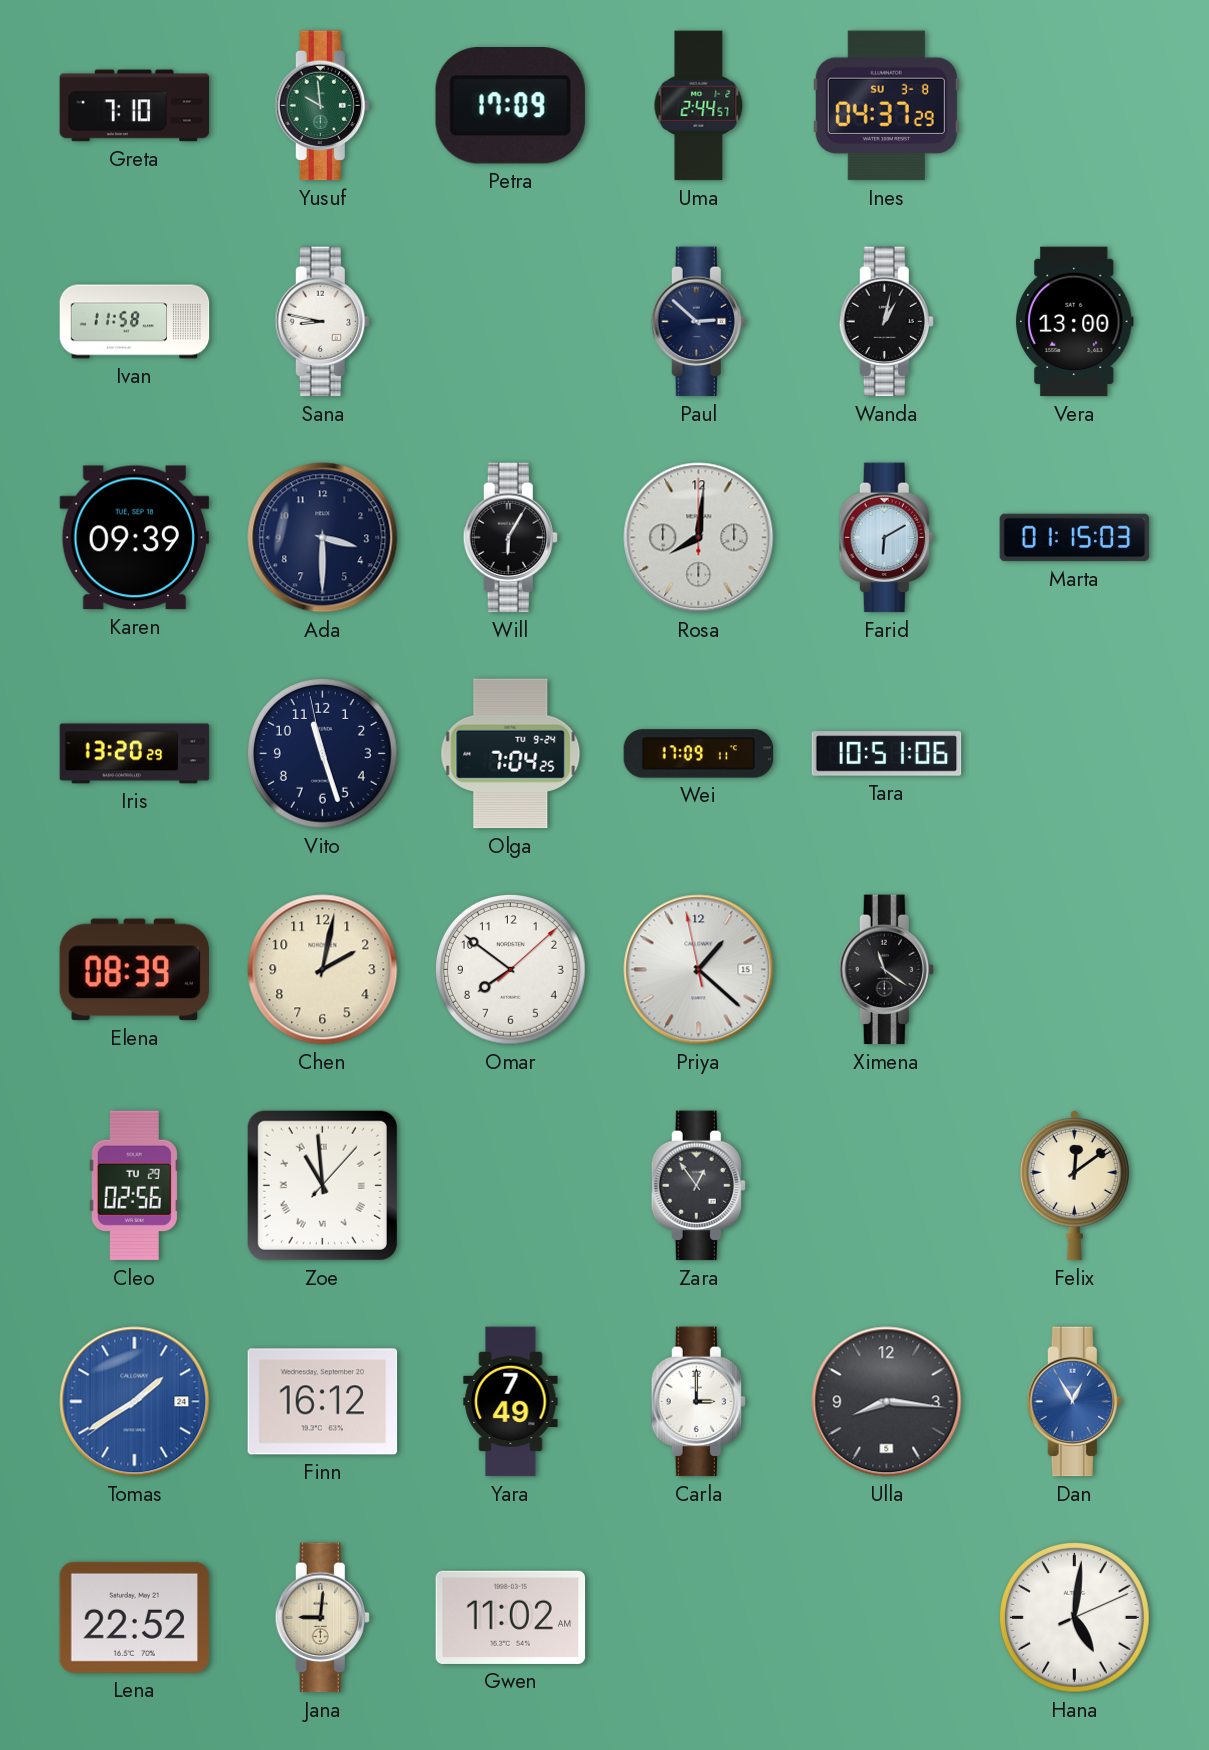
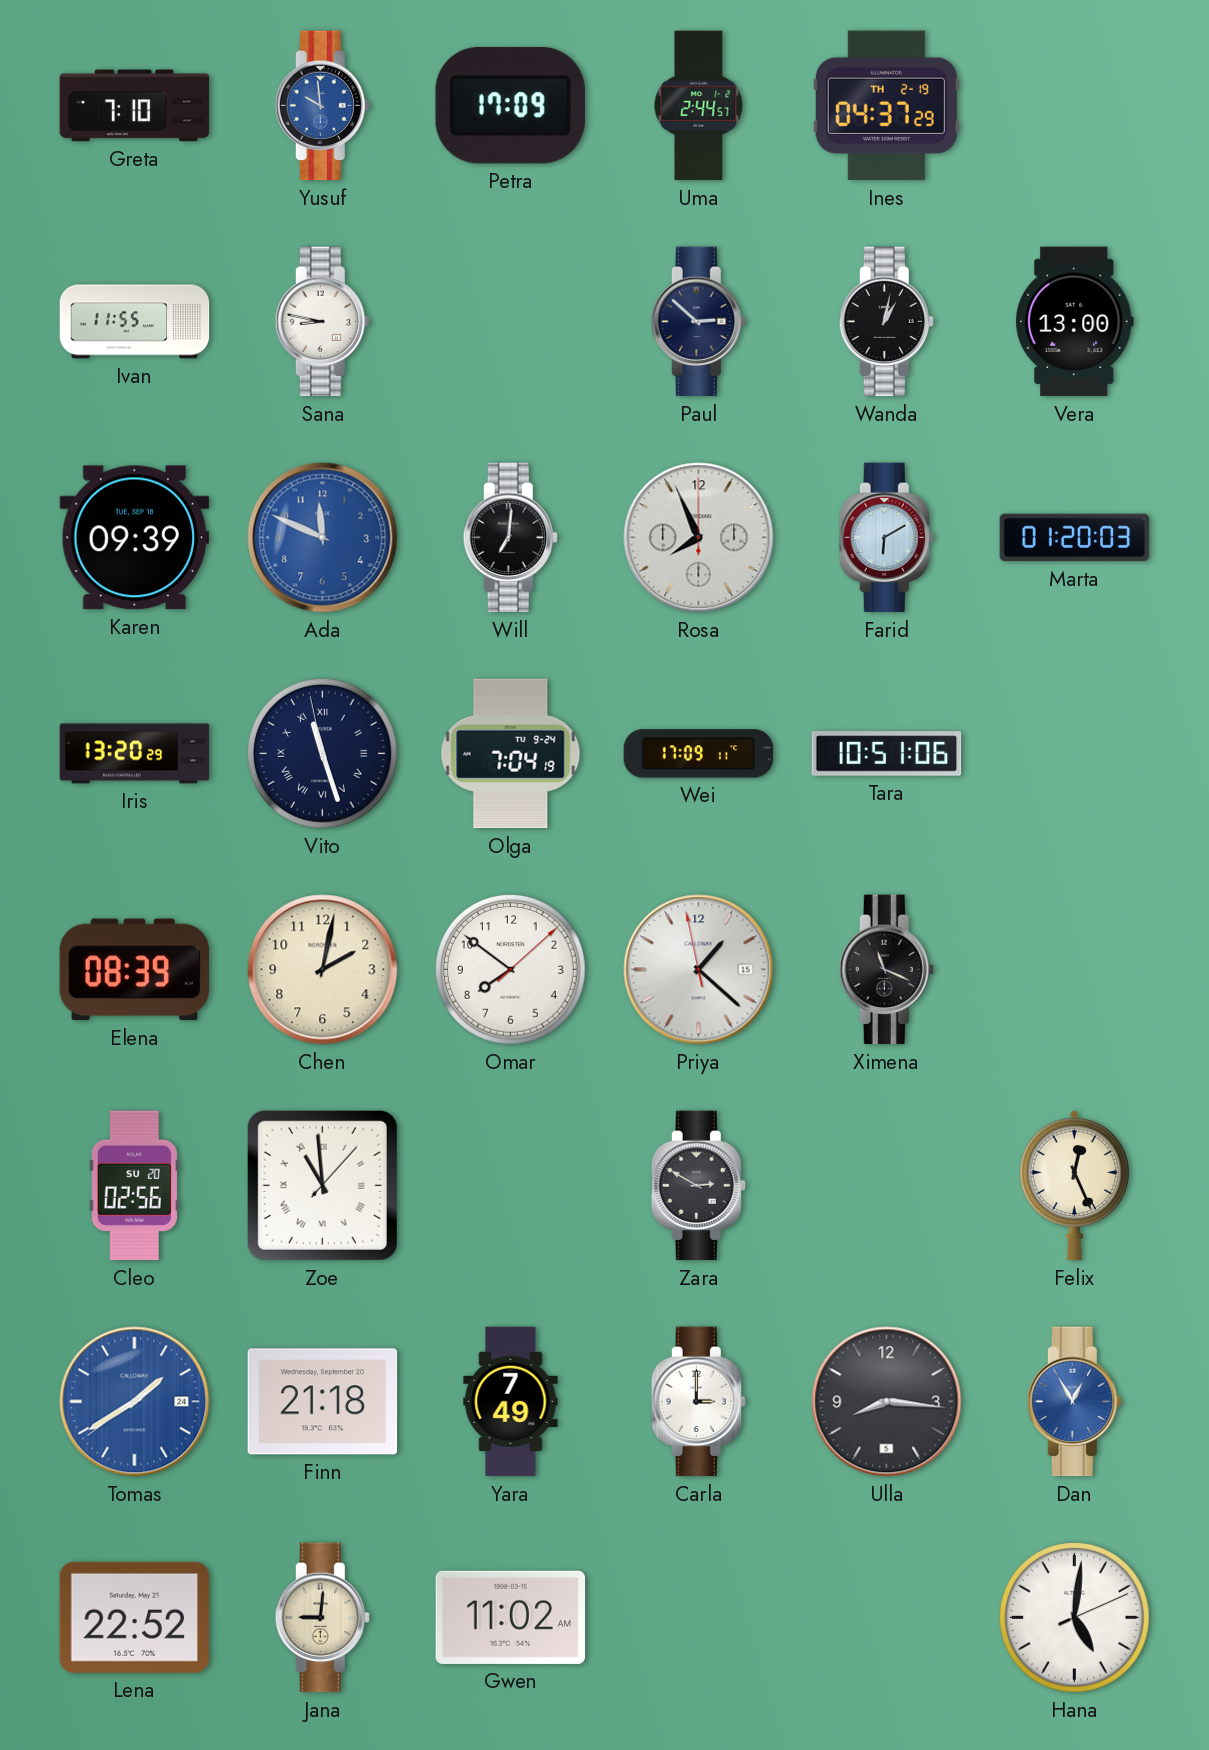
Yusuf dial: green -> blue
Ines date: SU 3-8 -> TH 2-19
Ivan: 11:58 -> 11:55
Ada: 3:30 -> 11:49
Ada dial: navy -> blue
Will: 6:05 -> 7:01
Rosa: 8:01 -> 7:56
Marta: 01:15 -> 01:20
Vito numerals: Arabic -> Roman
Olga: 7:04:25 -> 7:04:19
Ximena: 11:21 -> 11:19
Cleo date: TU 29 -> SU 20
Zara: 12:54 -> 2:50
Felix: 12:09 -> 12:26
Finn: 16:12 -> 21:18
